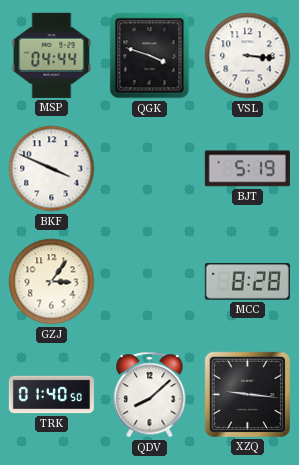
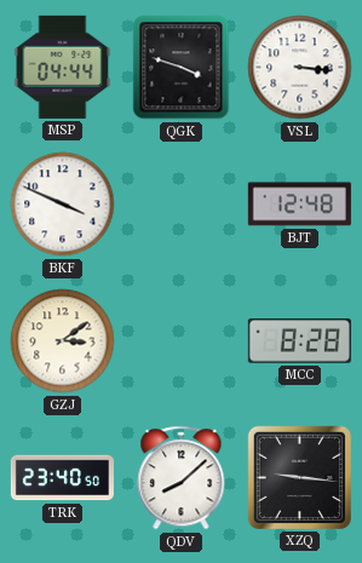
BJT: 5:19 -> 12:48
GZJ: 3:06 -> 3:09
TRK: 01:40 -> 23:40
